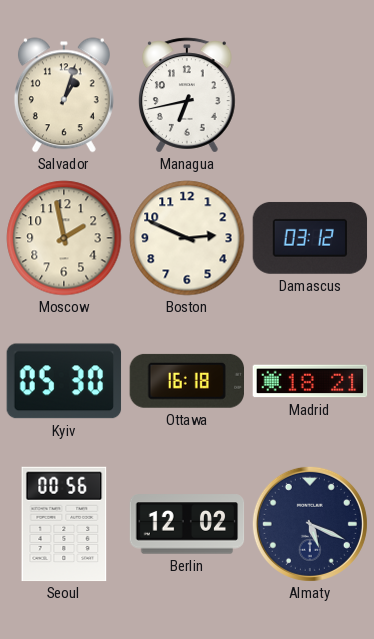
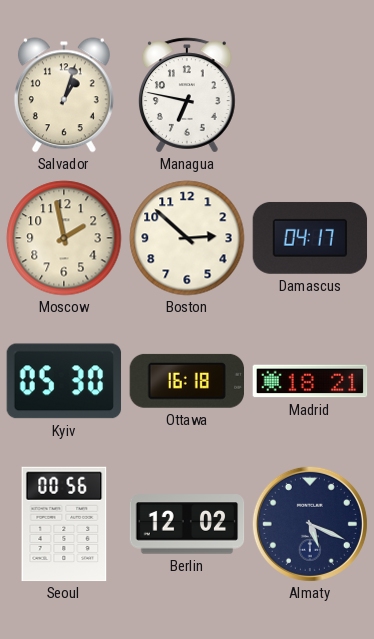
Managua: 6:43 -> 6:47
Boston: 2:49 -> 2:52
Damascus: 03:12 -> 04:17
